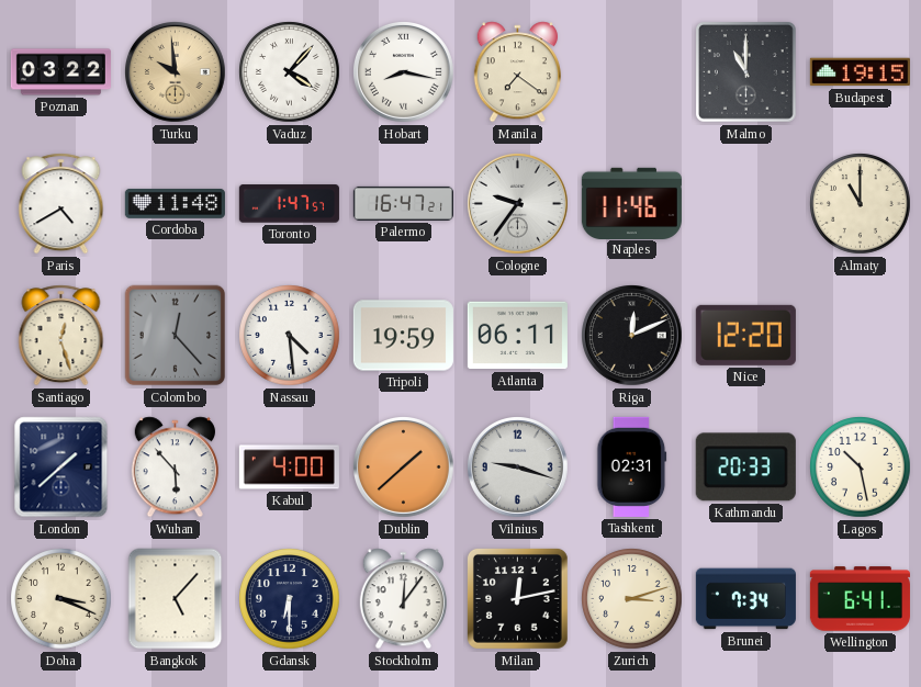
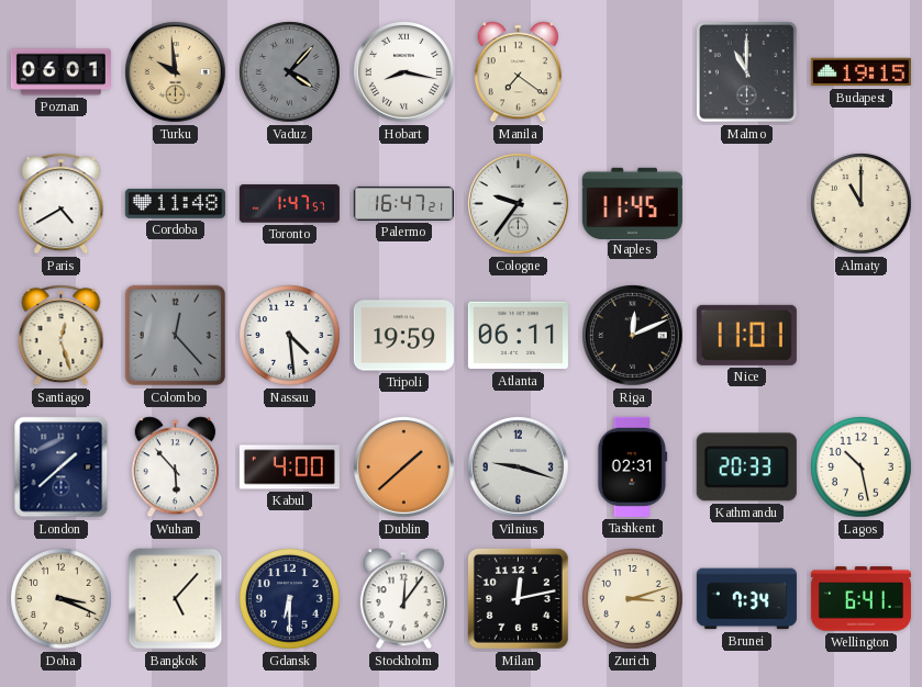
Poznan: 03:22 -> 06:01
Vaduz dial: white -> grey
Naples: 11:46 -> 11:45
Nice: 12:20 -> 11:01
